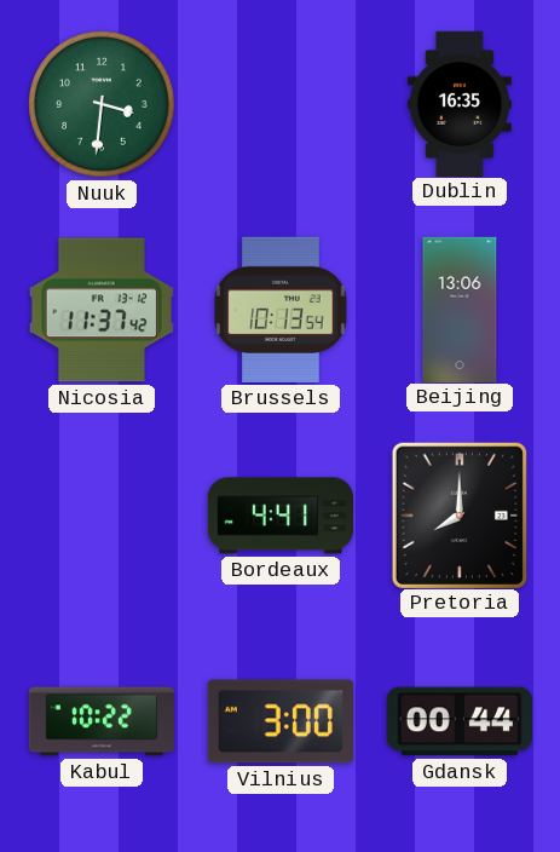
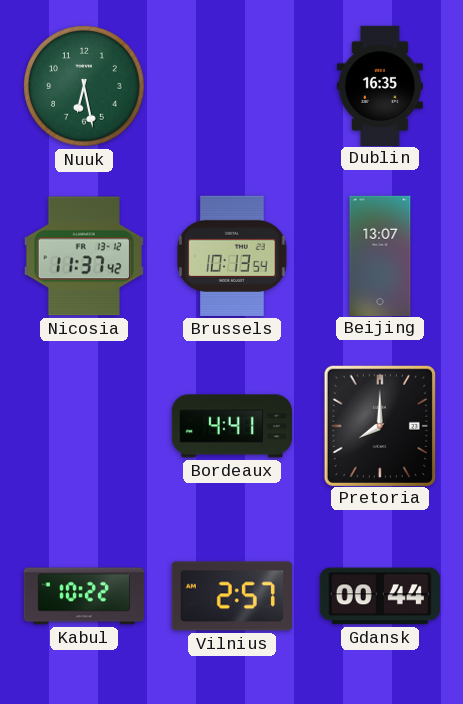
Nuuk: 3:31 -> 6:28
Beijing: 13:06 -> 13:07
Vilnius: 3:00 -> 2:57
